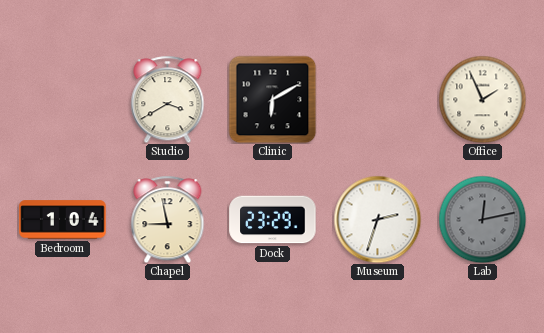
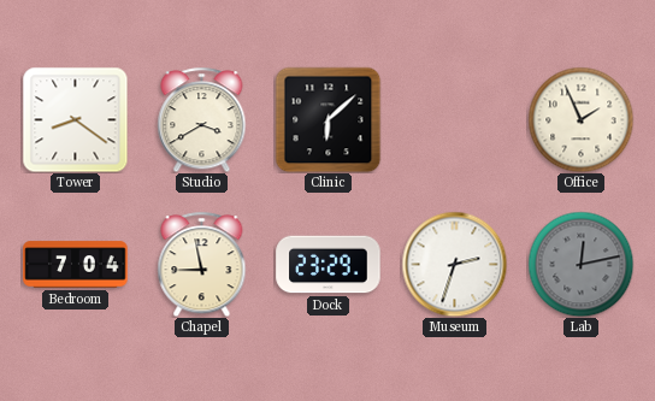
Tower: none -> 8:21
Clinic: 6:10 -> 6:08
Bedroom: 1:04 -> 7:04
